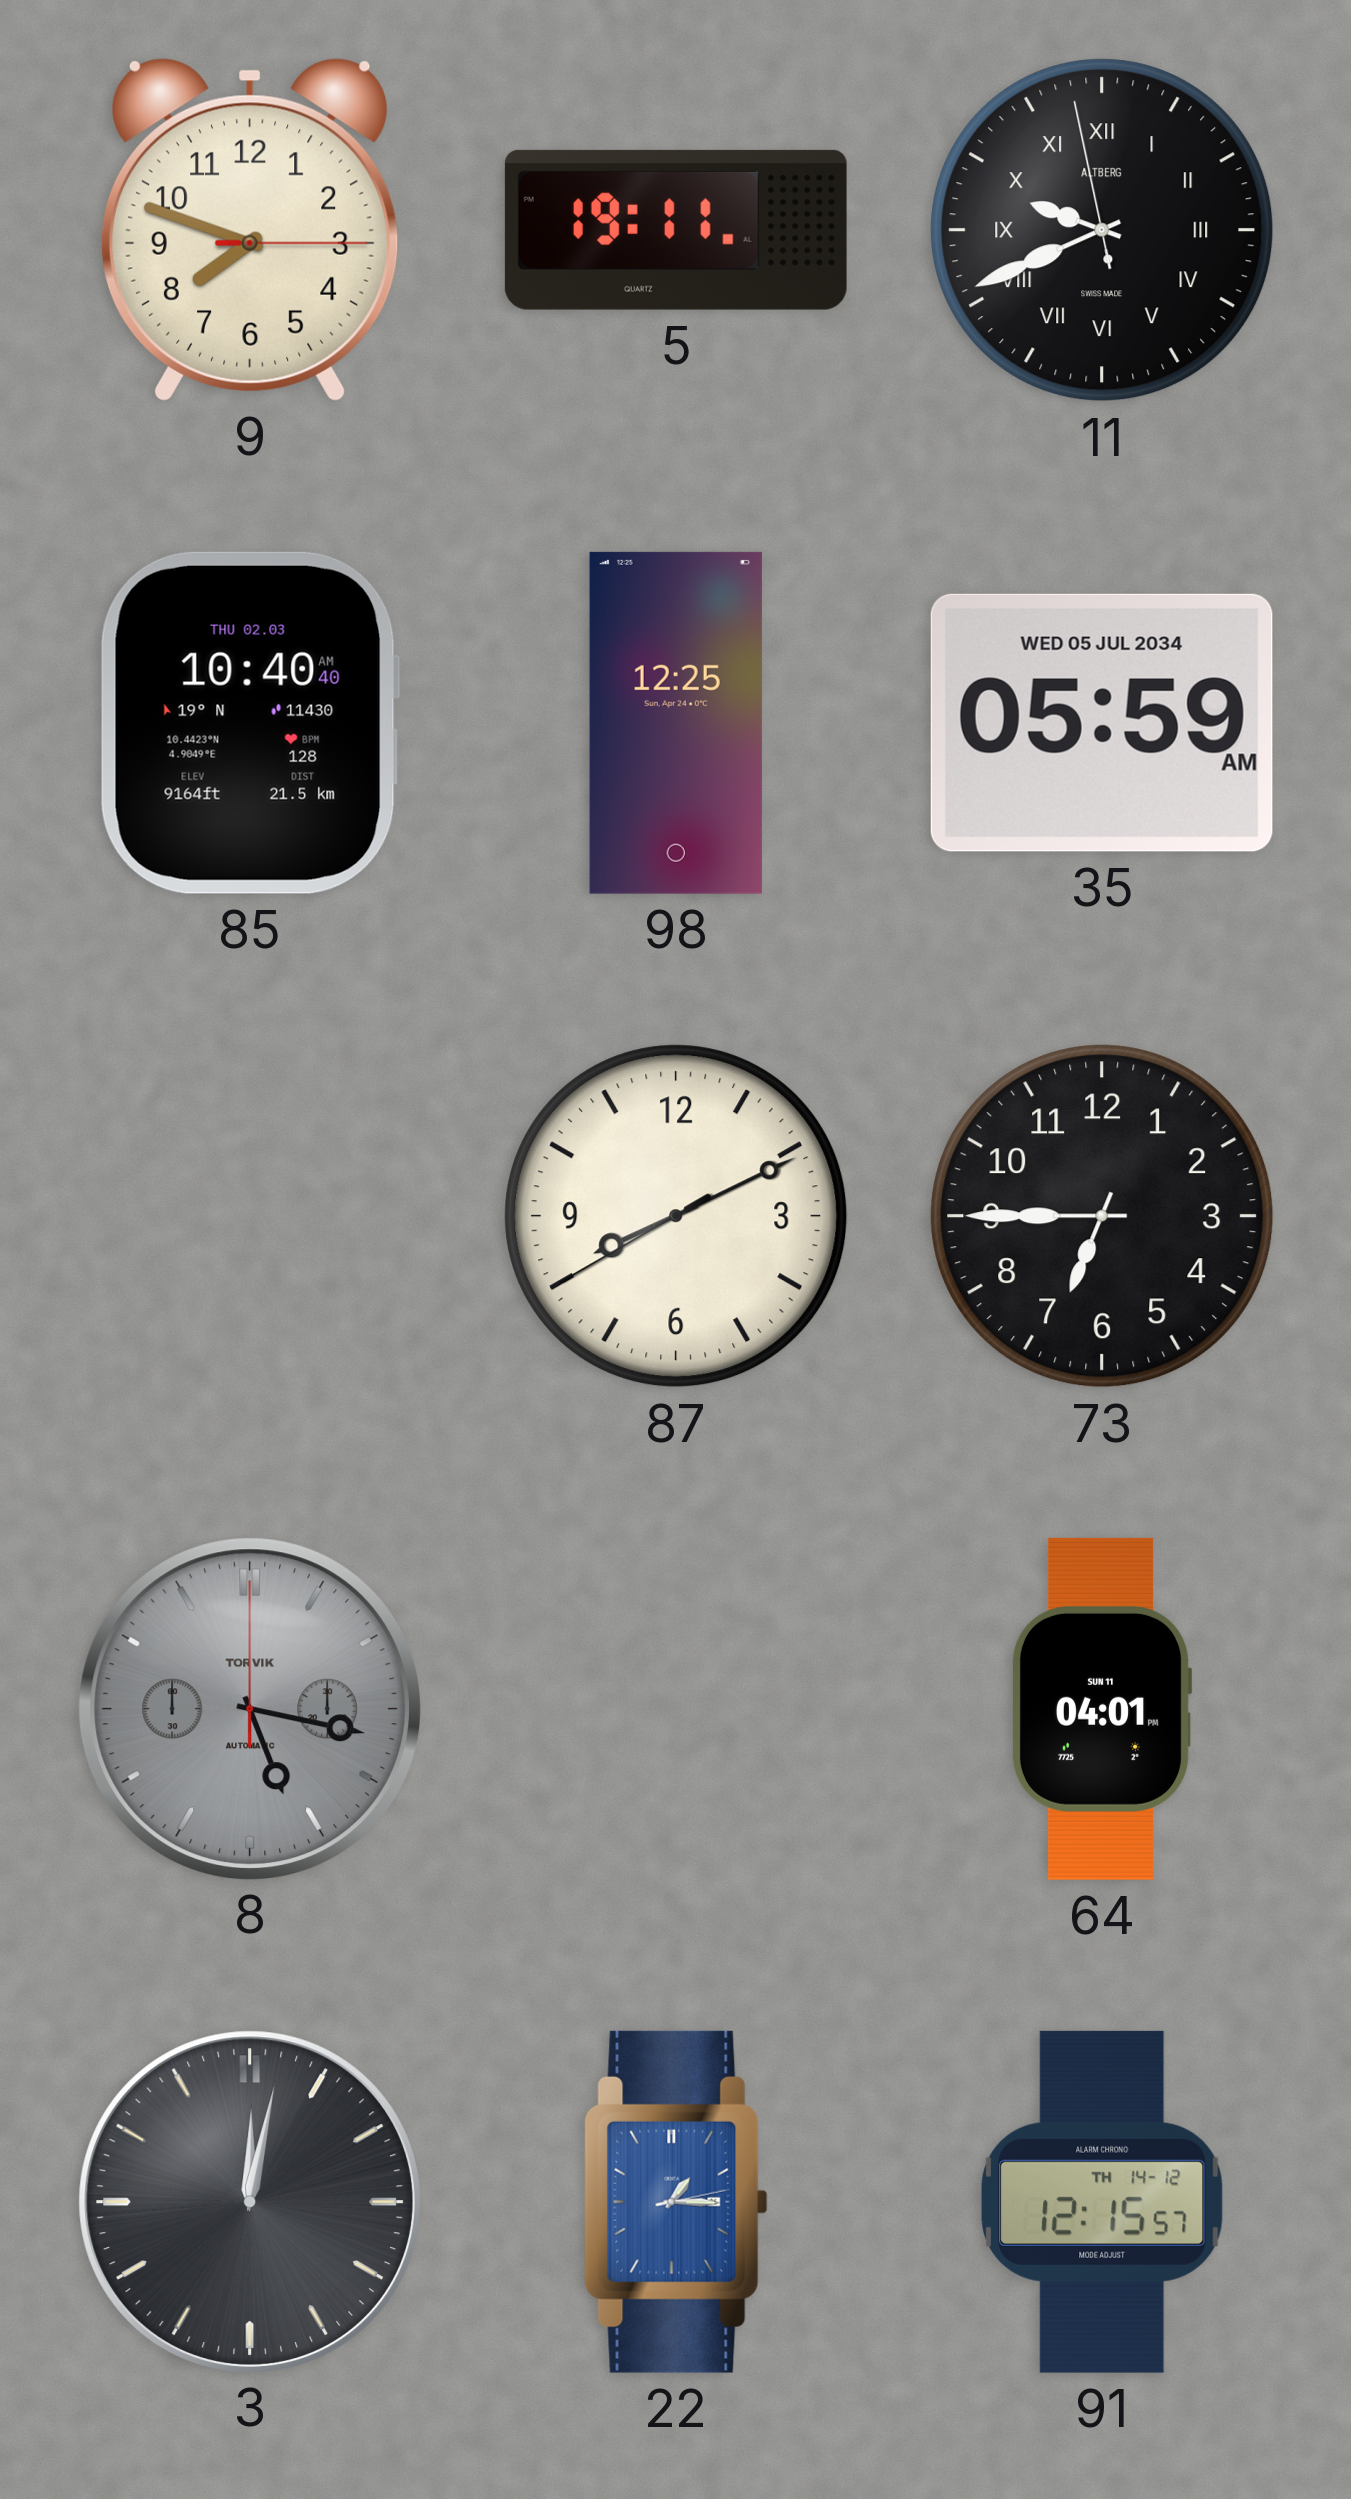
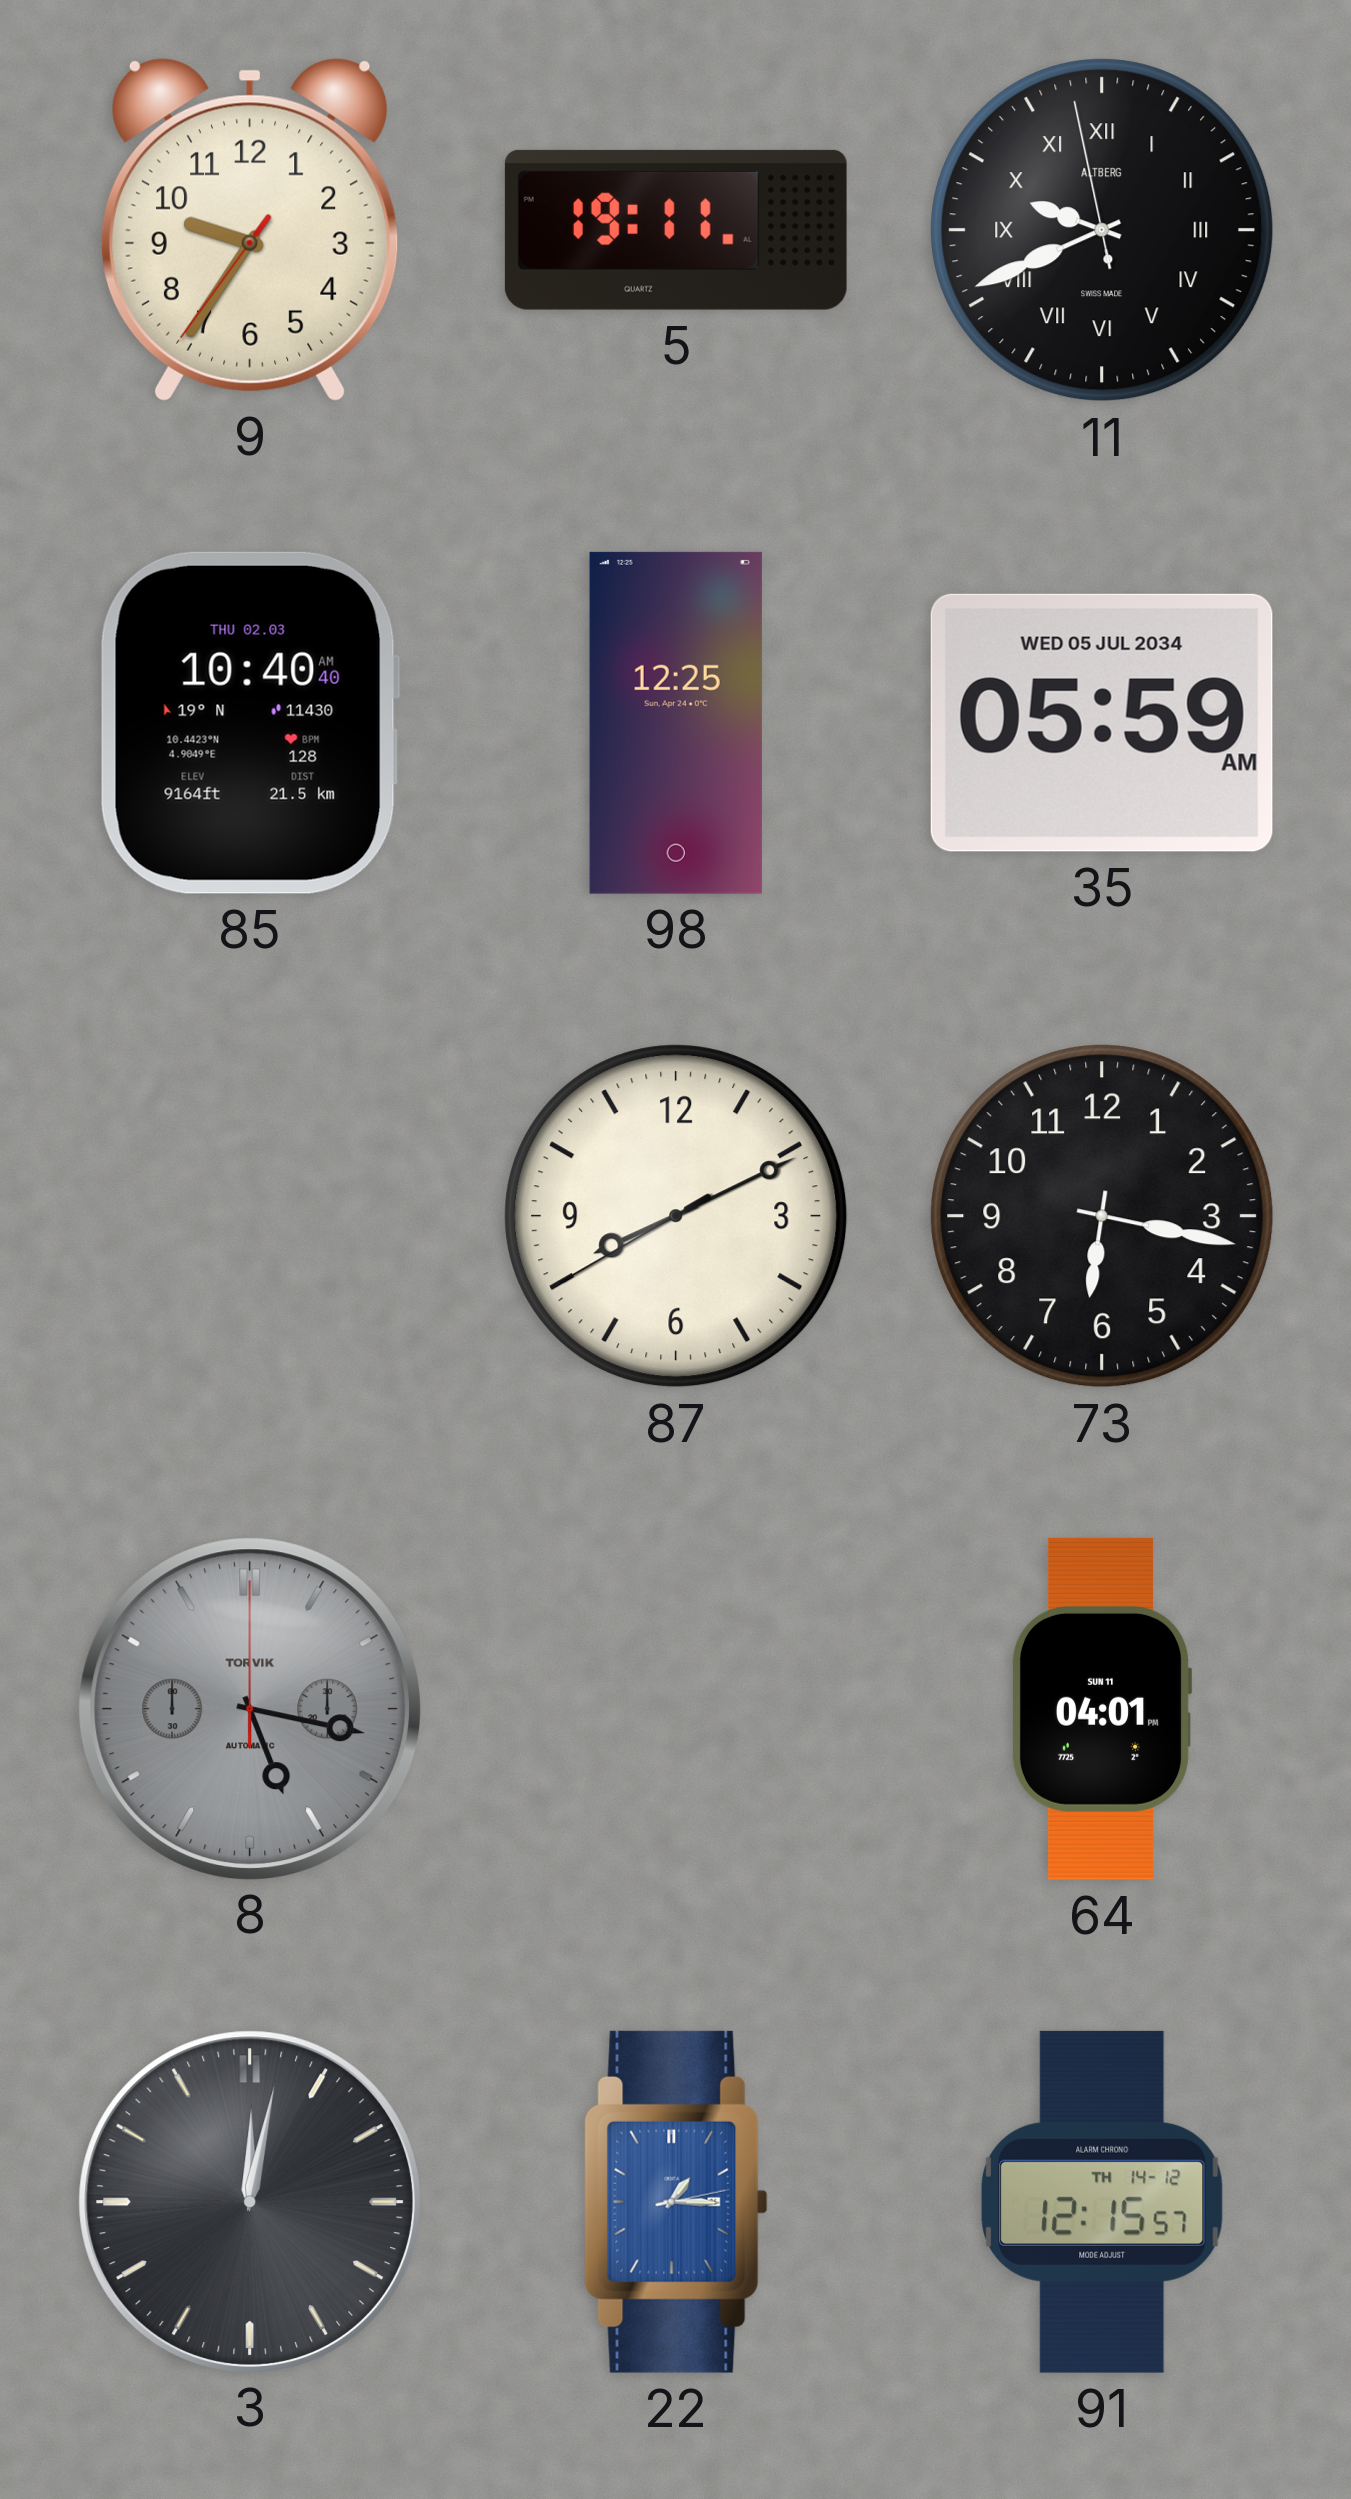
9: 7:48 -> 9:35
73: 6:45 -> 6:17
